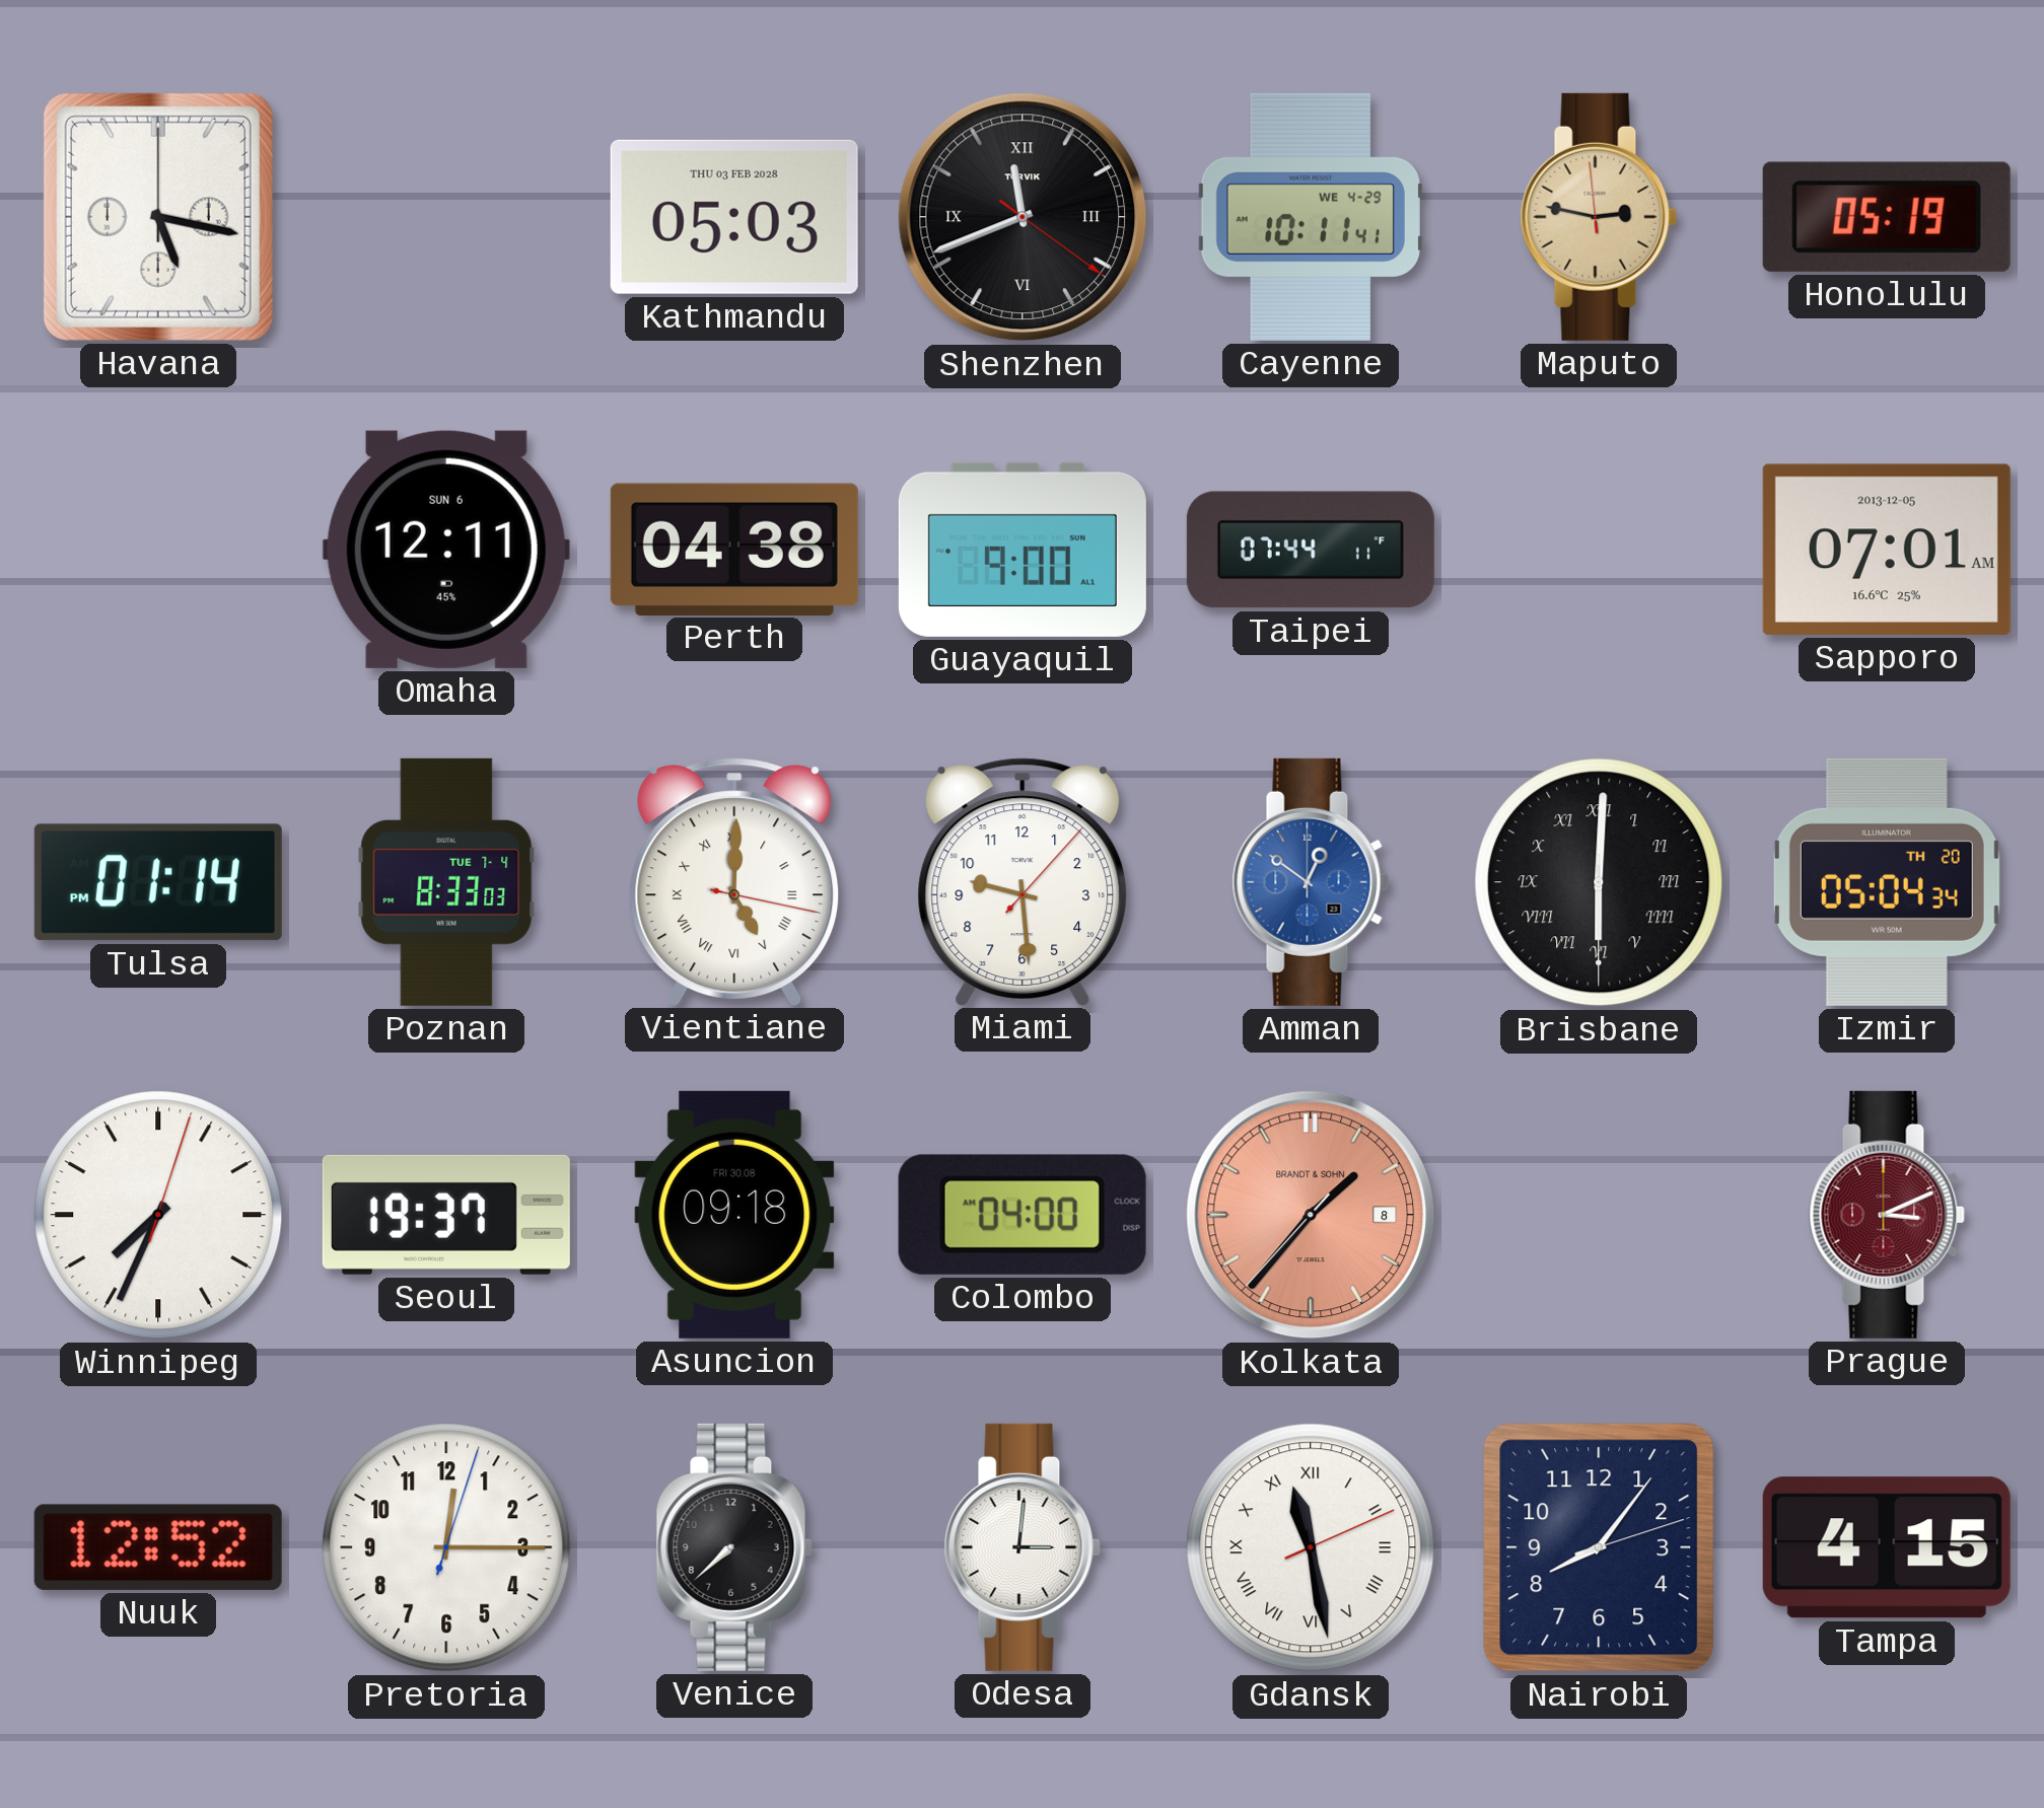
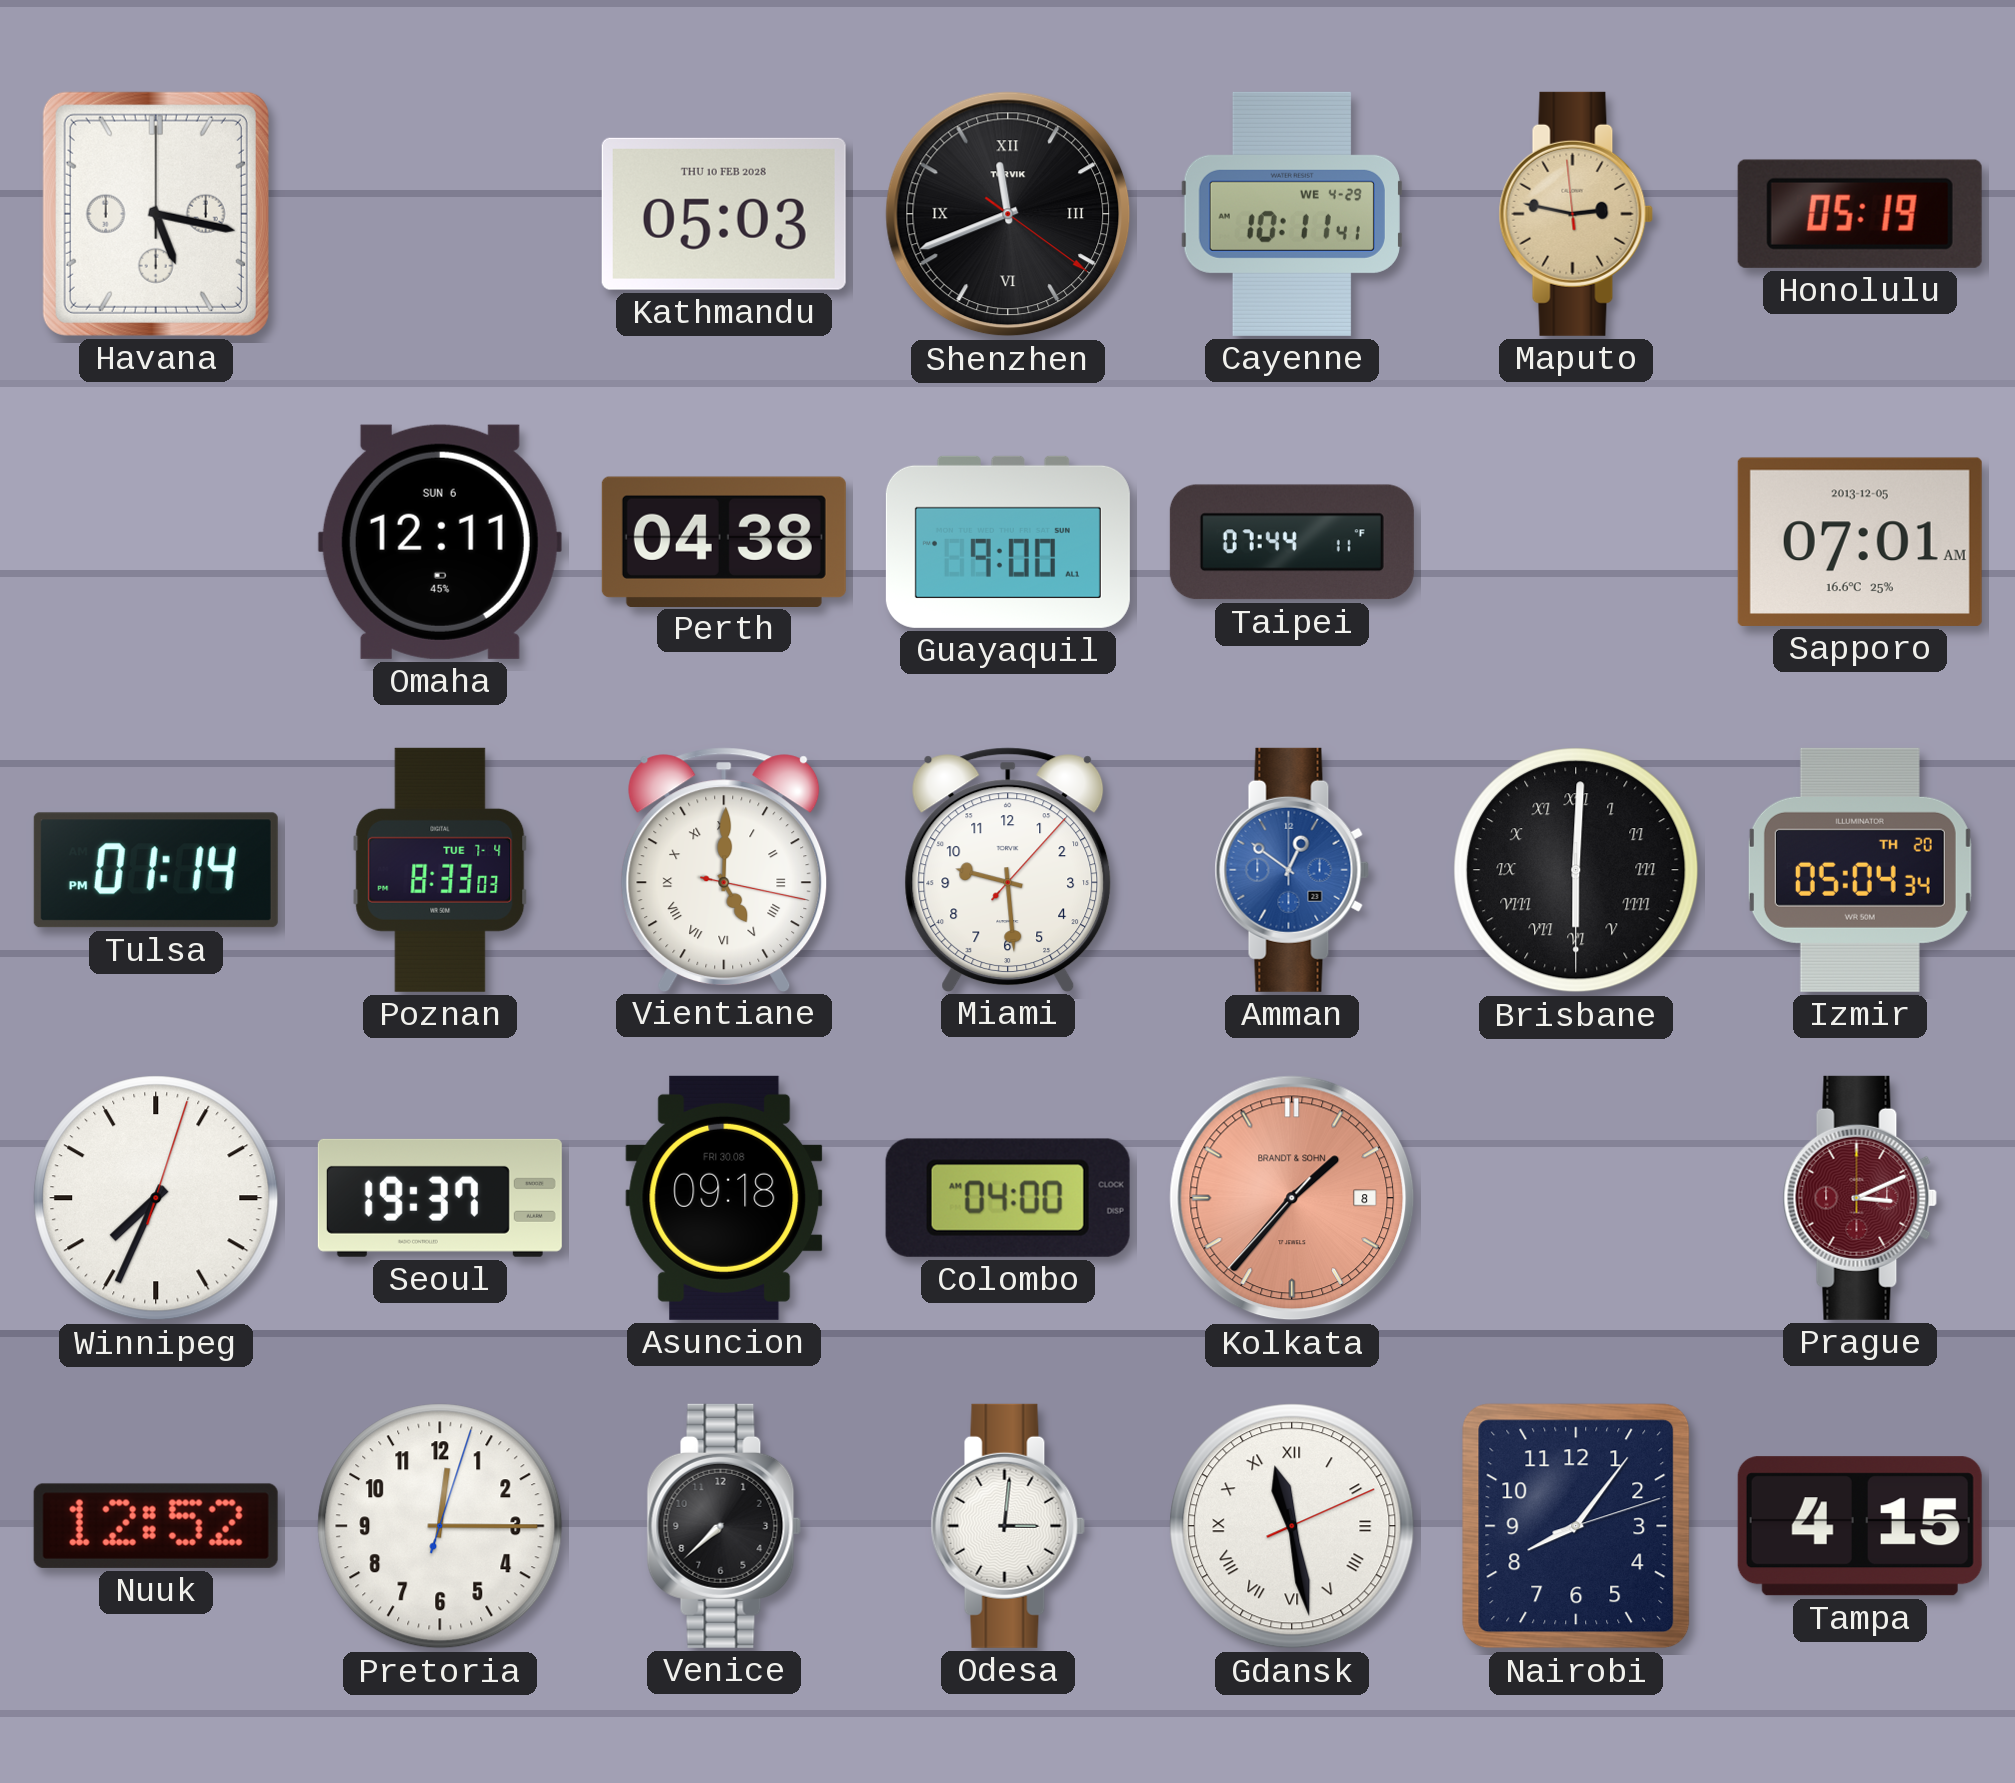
Kathmandu date: THU 03 FEB 2028 -> THU 10 FEB 2028
